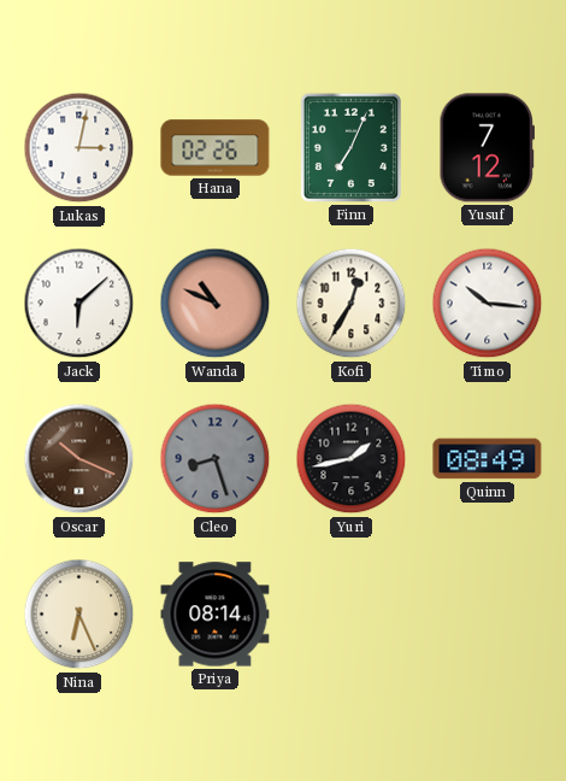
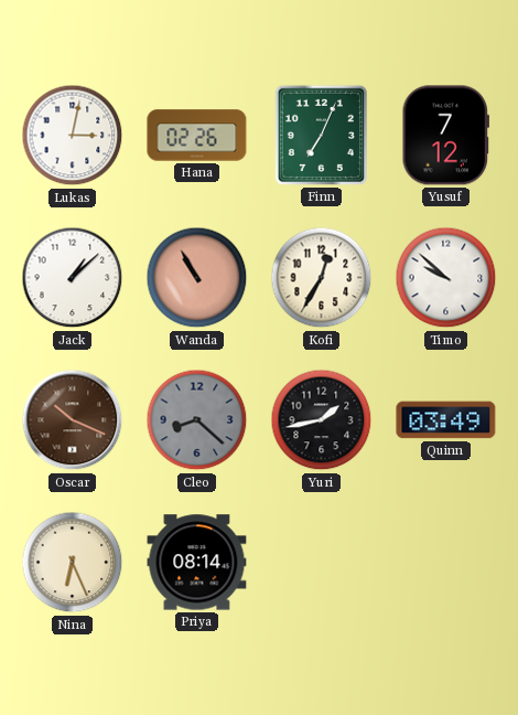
Jack: 6:08 -> 1:08
Wanda: 10:49 -> 10:55
Timo: 10:16 -> 9:52
Cleo: 8:27 -> 8:22
Quinn: 08:49 -> 03:49
